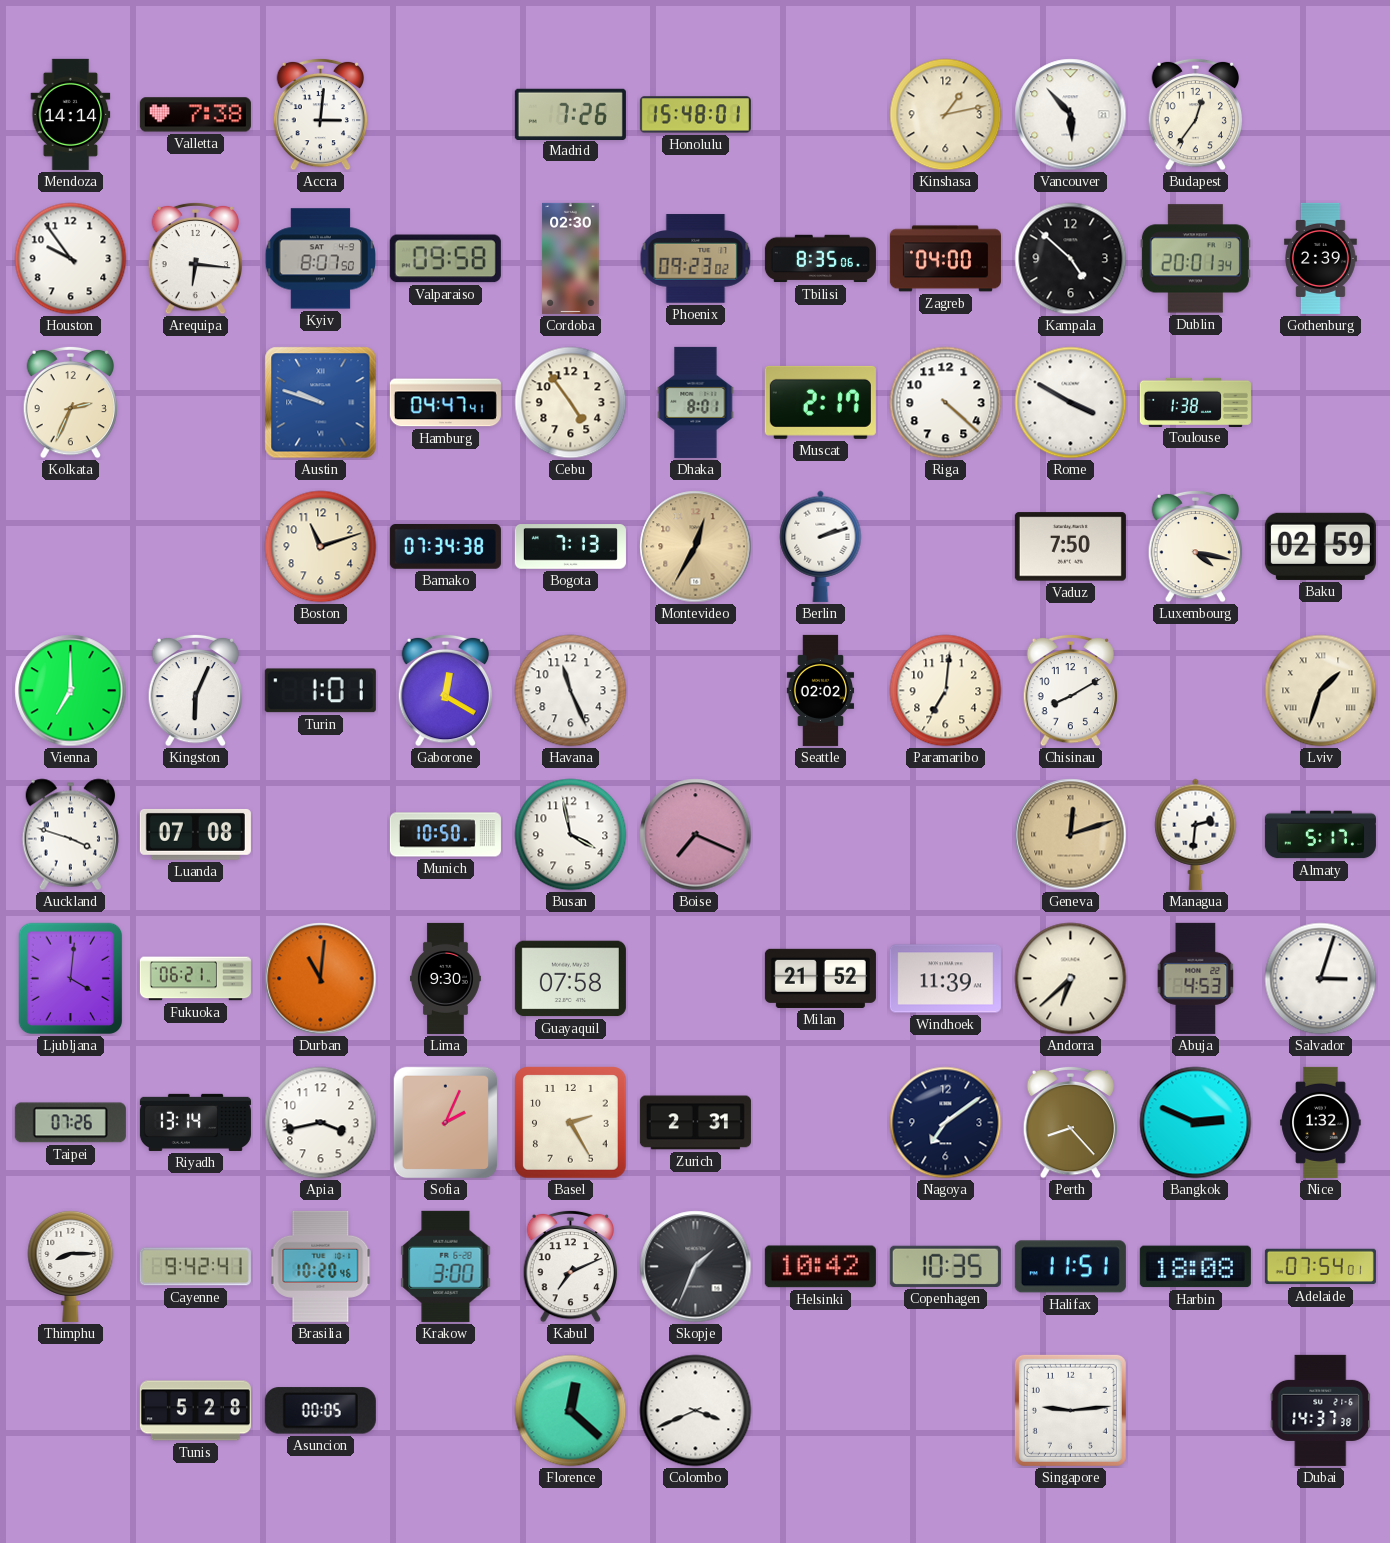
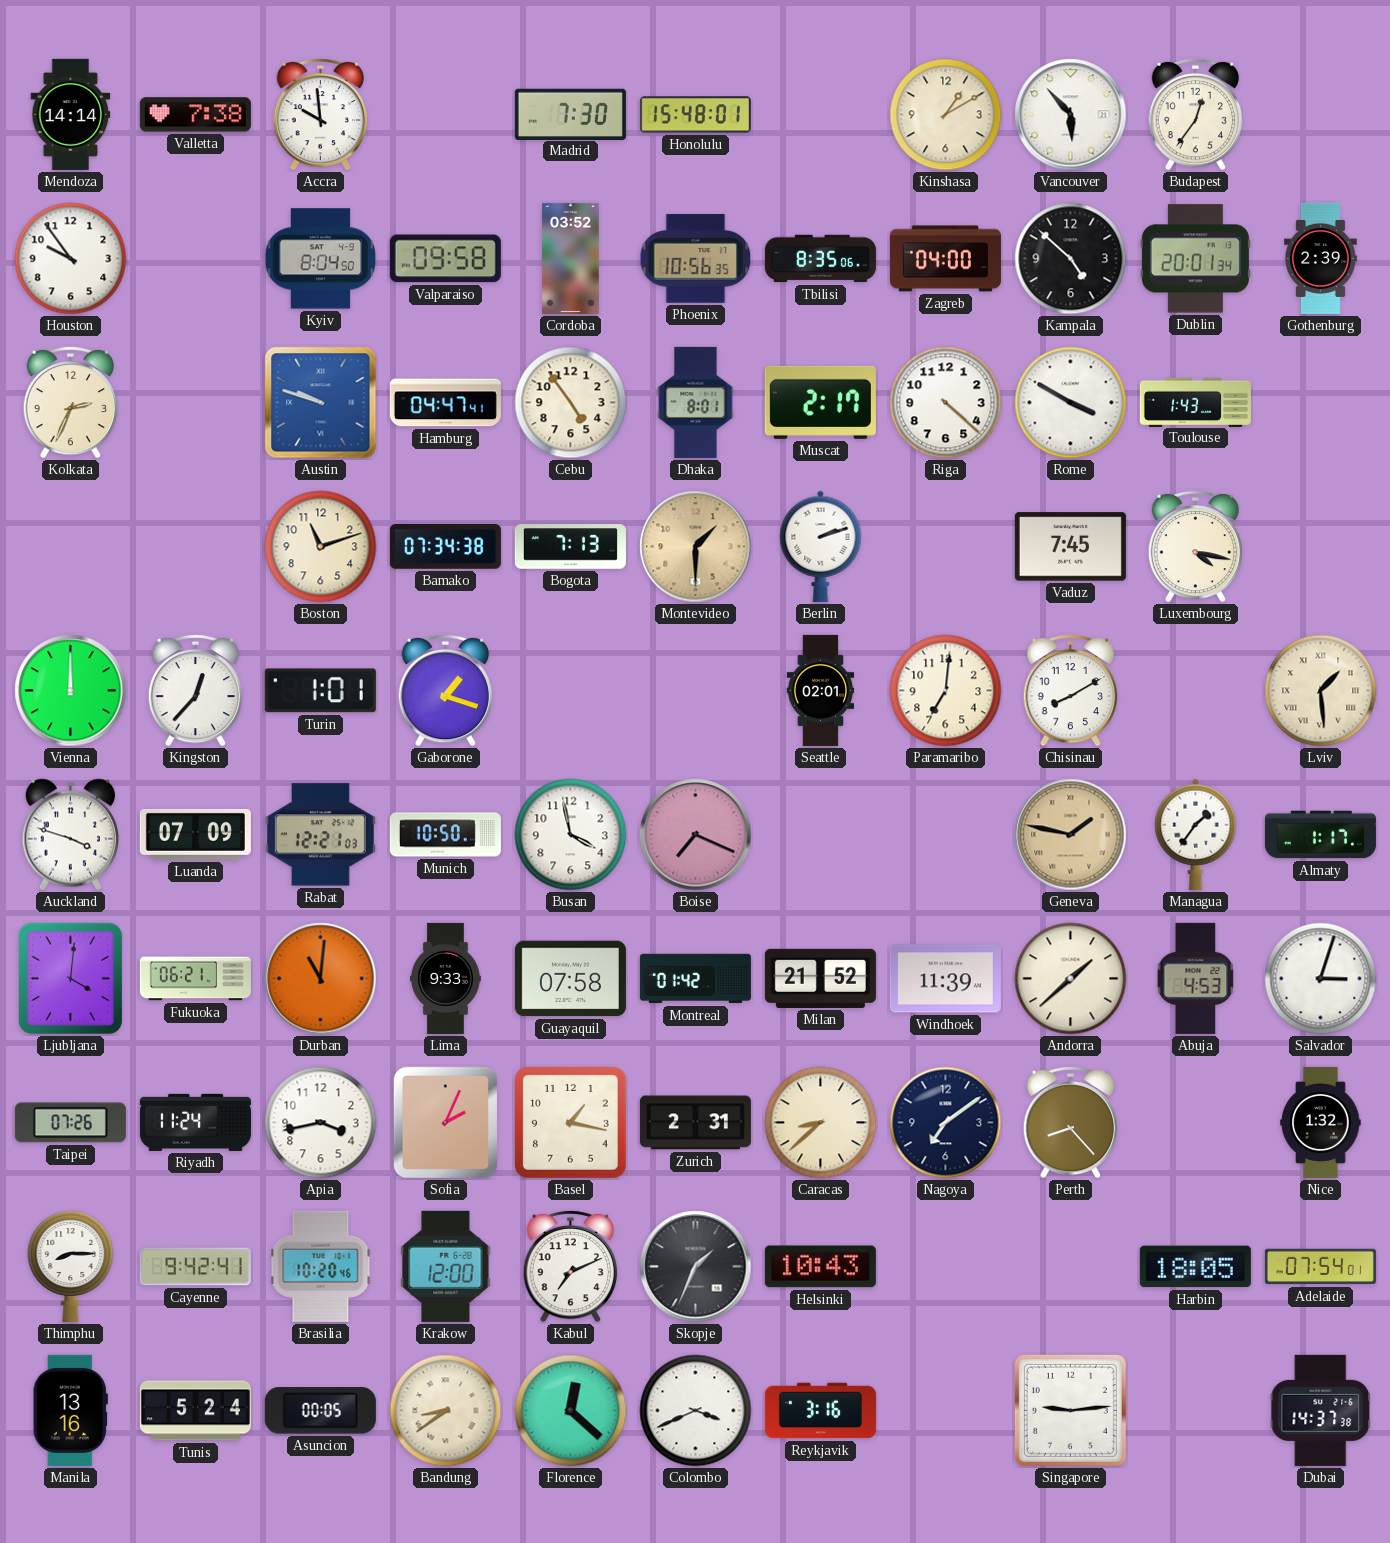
Accra: 3:01 -> 9:59
Madrid: 7:26 -> 7:30
Kinshasa: 1:13 -> 1:10
Arequipa: 6:16 -> none
Kyiv: 8:07 -> 8:04
Cordoba: 02:30 -> 03:52
Phoenix: 09:23 -> 10:56
Toulouse: 1:38 -> 1:43
Montevideo: 12:35 -> 1:30
Vaduz: 7:50 -> 7:45
Baku: 02:59 -> none
Vienna: 7:00 -> 12:00
Kingston: 6:04 -> 12:37
Gaborone: 12:20 -> 1:18
Havana: 11:26 -> none
Seattle: 02:02 -> 02:01
Lviv: 1:33 -> 1:29
Luanda: 07:08 -> 07:09
Rabat: none -> 12:21
Geneva: 12:12 -> 1:47
Managua: 2:31 -> 1:36
Almaty: 5:17 -> 1:17
Lima: 9:30 -> 9:33
Montreal: none -> 01:42
Andorra: 6:38 -> 1:38
Riyadh: 13:14 -> 11:24
Basel: 2:25 -> 1:17
Caracas: none -> 8:38
Bangkok: 2:49 -> none
Krakow: 3:00 -> 12:00
Helsinki: 10:42 -> 10:43
Copenhagen: 10:35 -> none
Halifax: 11:51 -> none
Harbin: 18:08 -> 18:05
Manila: none -> 13:16
Tunis: 5:28 -> 5:24
Bandung: none -> 8:39
Reykjavik: none -> 3:16
